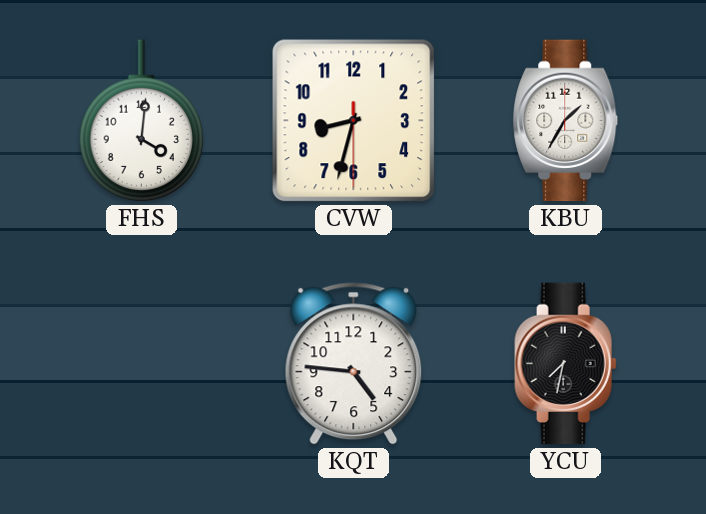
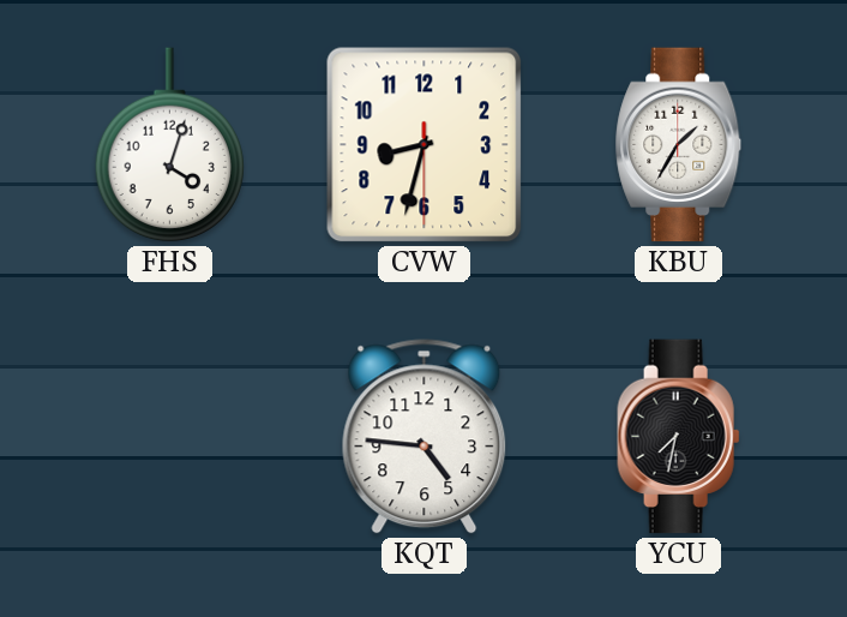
FHS: 4:01 -> 4:03
